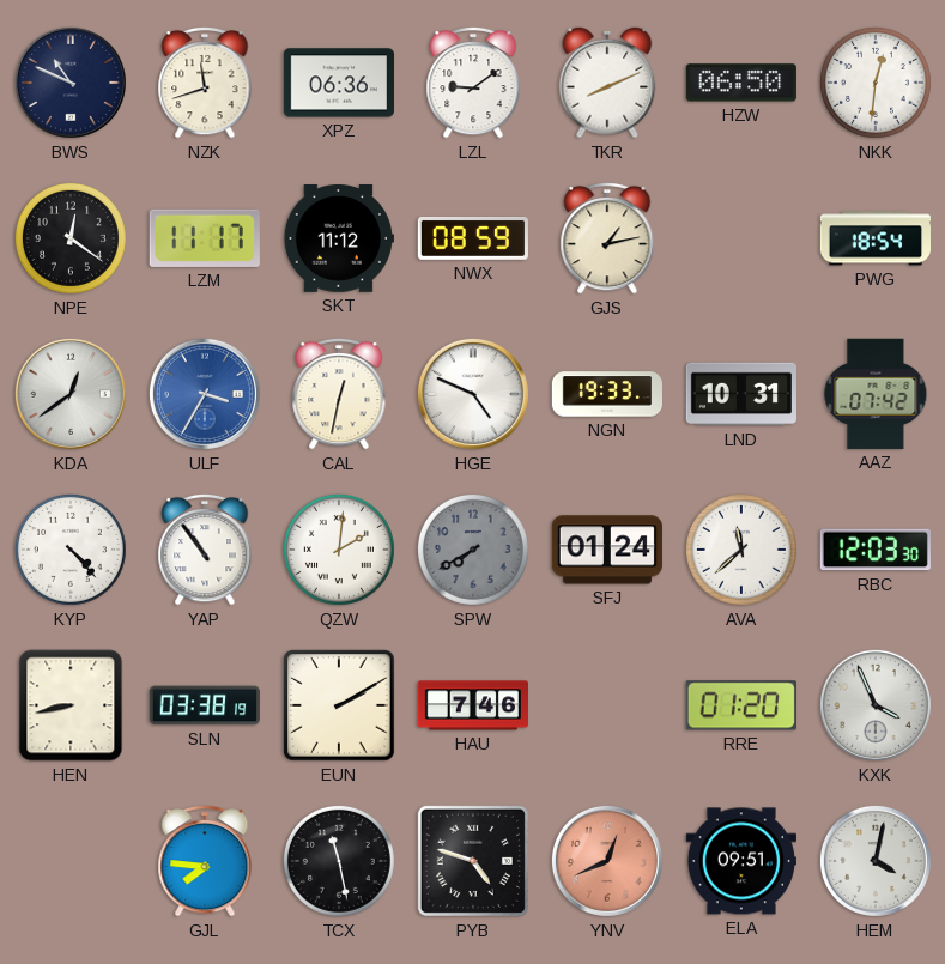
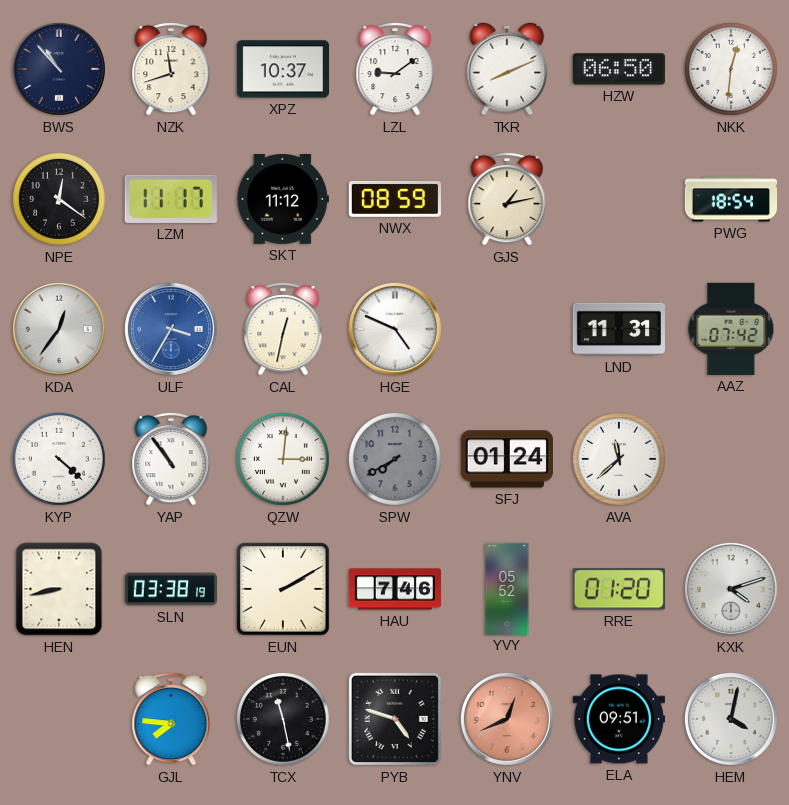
BWS: 10:49 -> 10:53
XPZ: 06:36 -> 10:37
KDA: 12:39 -> 12:36
NGN: 19:33 -> none
LND: 10:31 -> 11:31
KYP: 4:23 -> 4:22
QZW: 2:01 -> 3:01
RBC: 12:03 -> none
YVY: none -> 05:52
KXK: 3:56 -> 4:12
